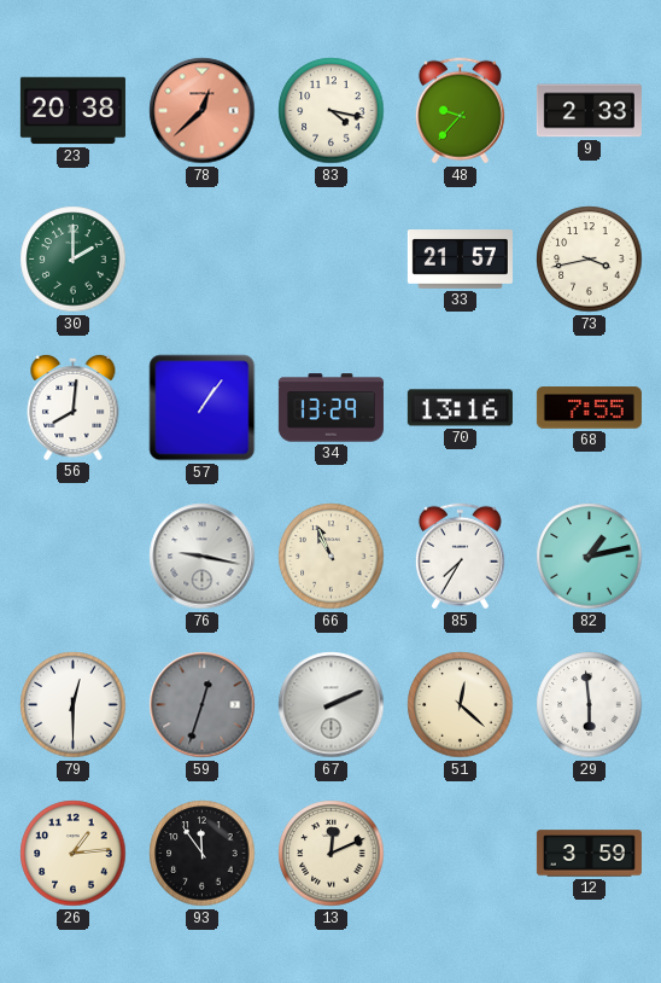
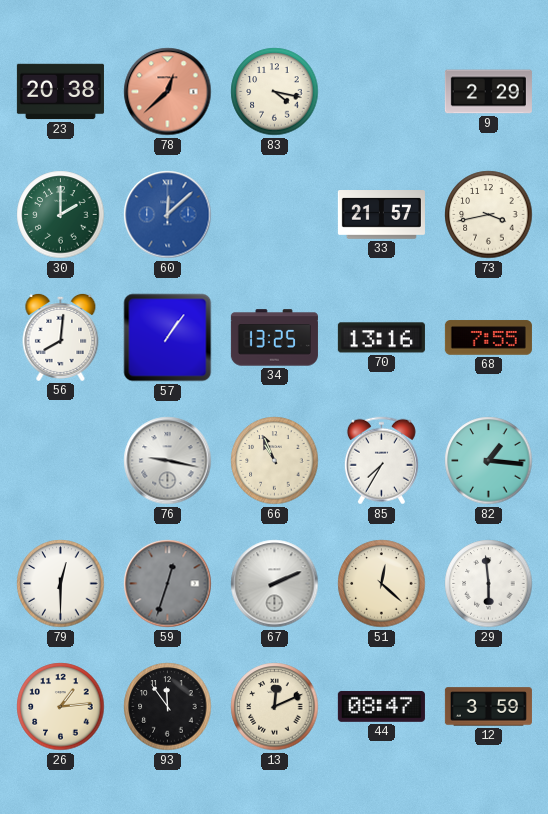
48: 9:37 -> none
9: 2:33 -> 2:29
60: none -> 12:08
34: 13:29 -> 13:25
82: 1:13 -> 1:16
44: none -> 08:47
